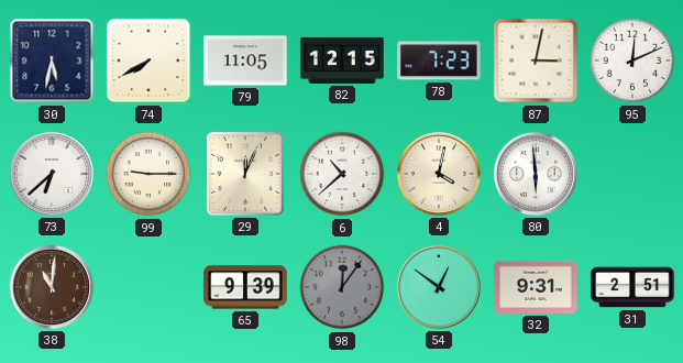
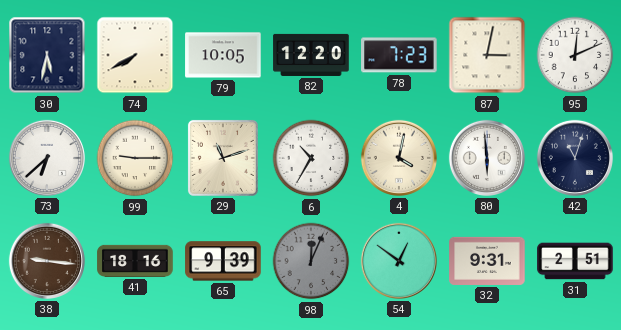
79: 11:05 -> 10:05
82: 12:15 -> 12:20
29: 12:04 -> 11:12
6: 10:38 -> 10:35
42: none -> 11:03
38: 11:01 -> 9:16
41: none -> 18:16
98: 12:06 -> 12:04
